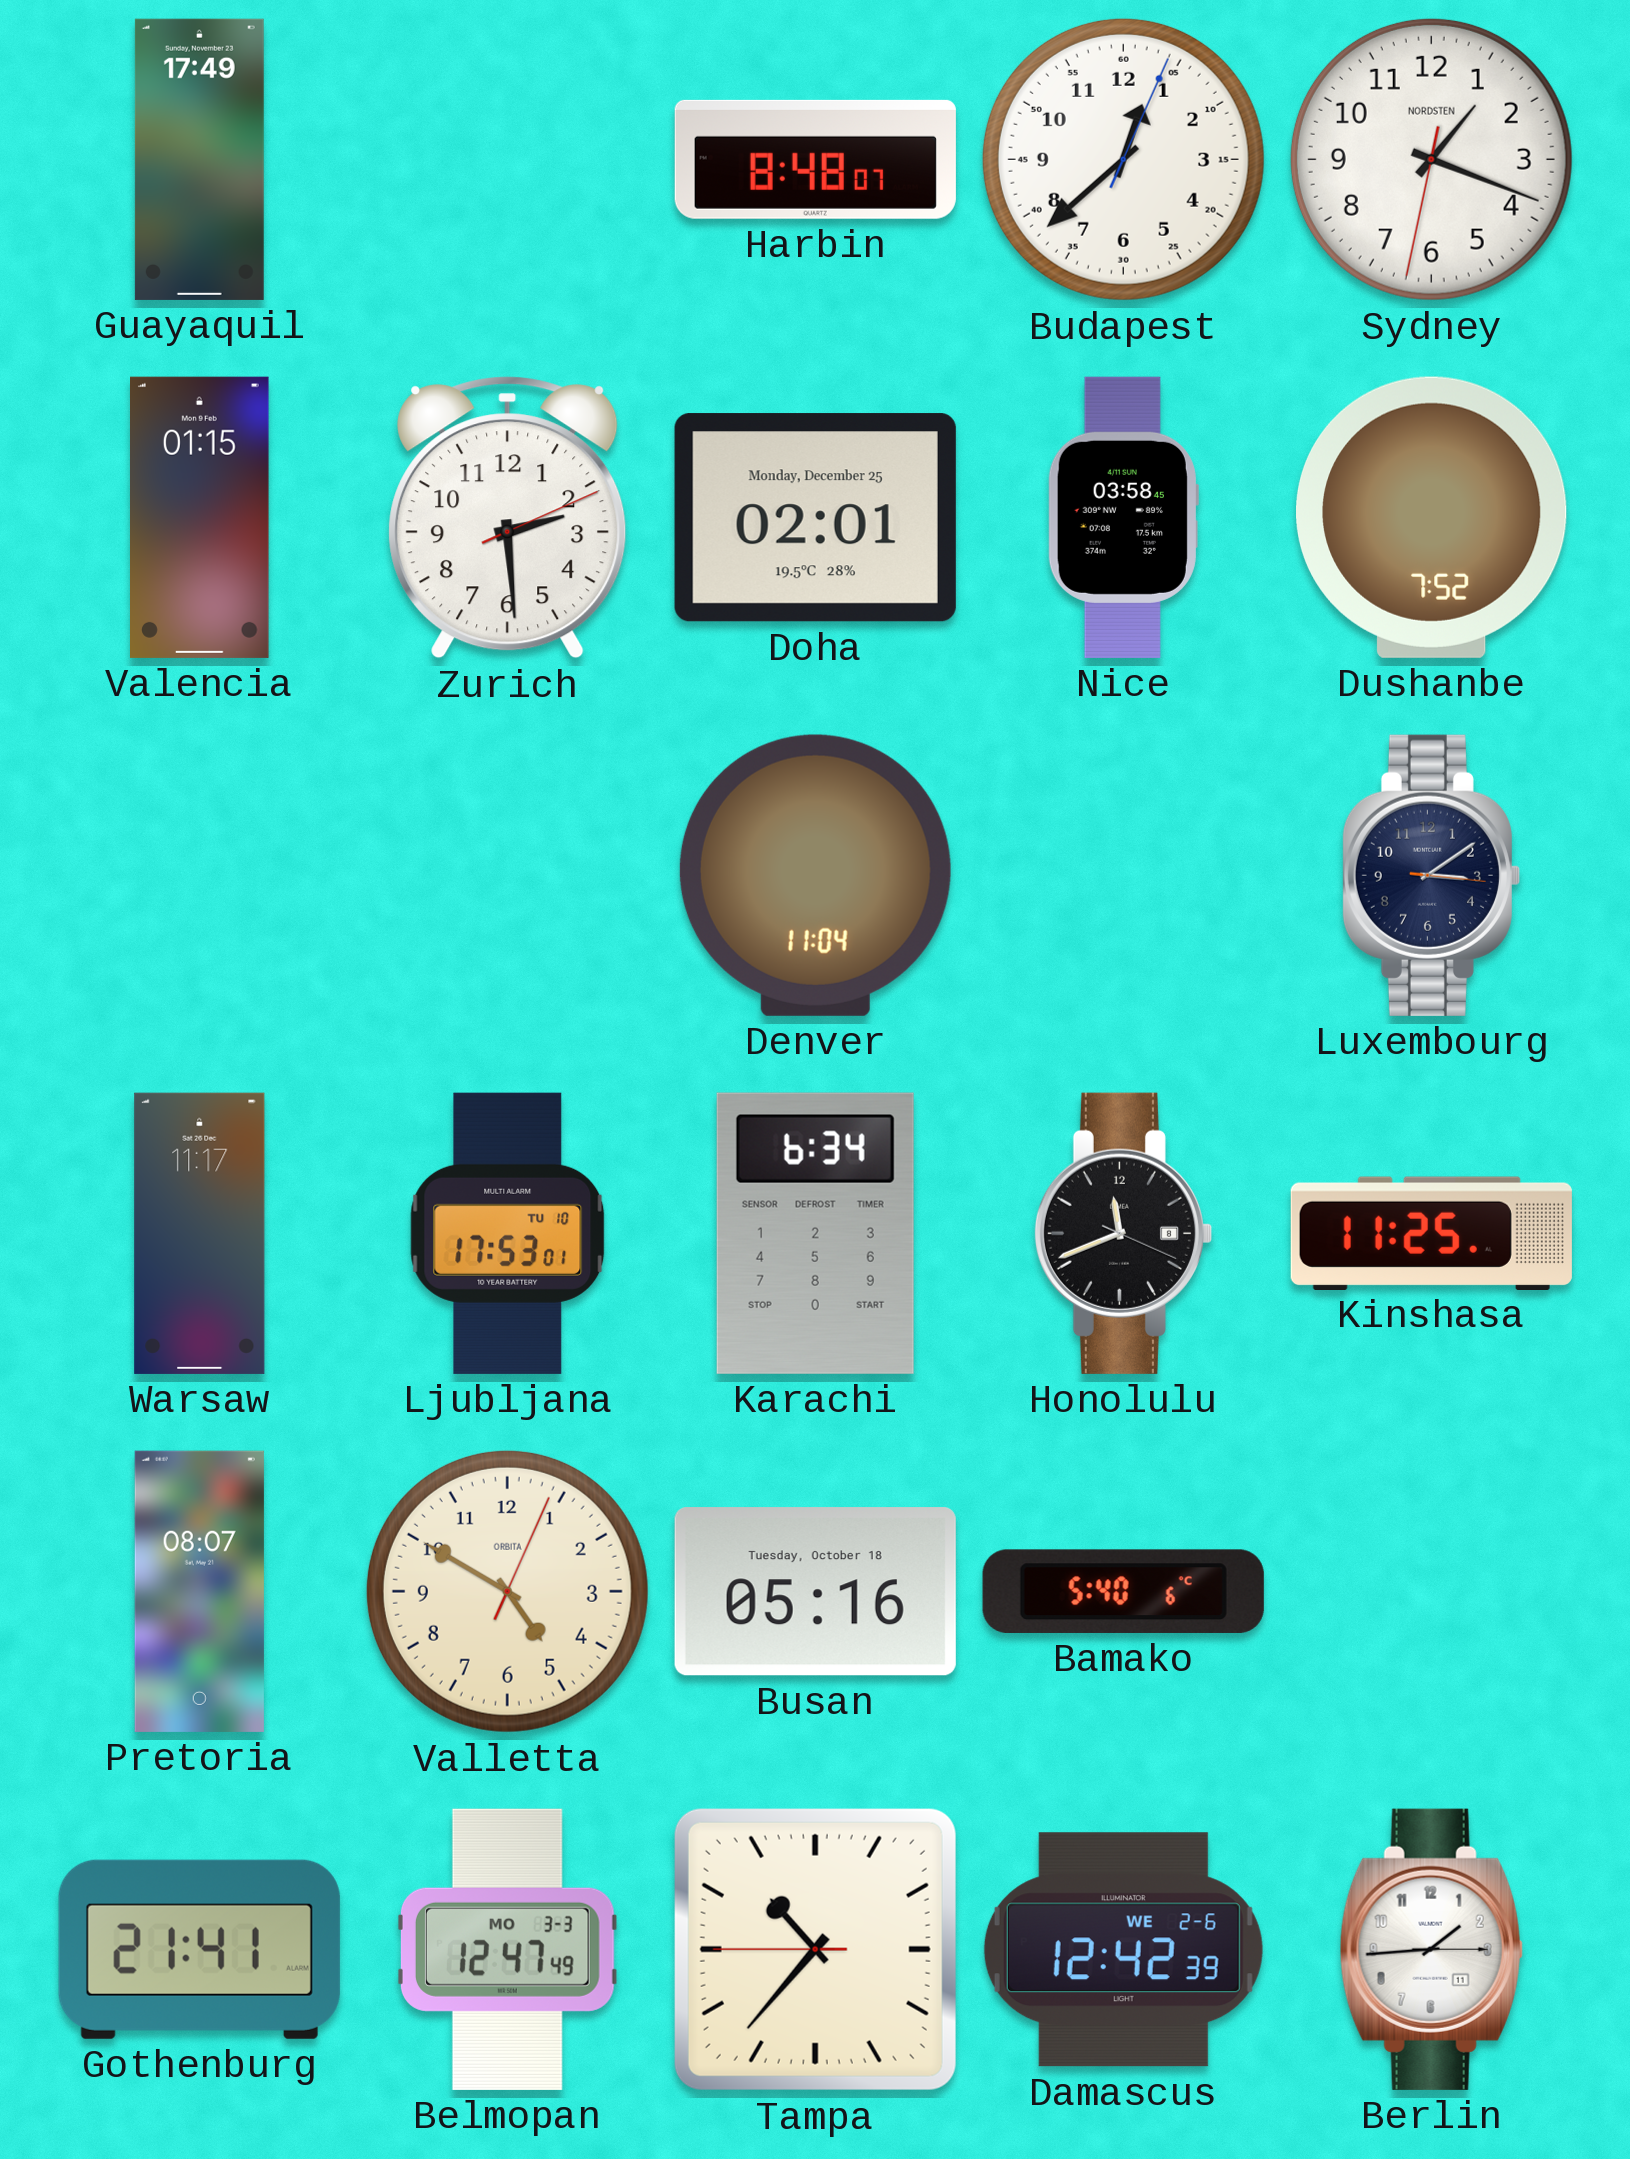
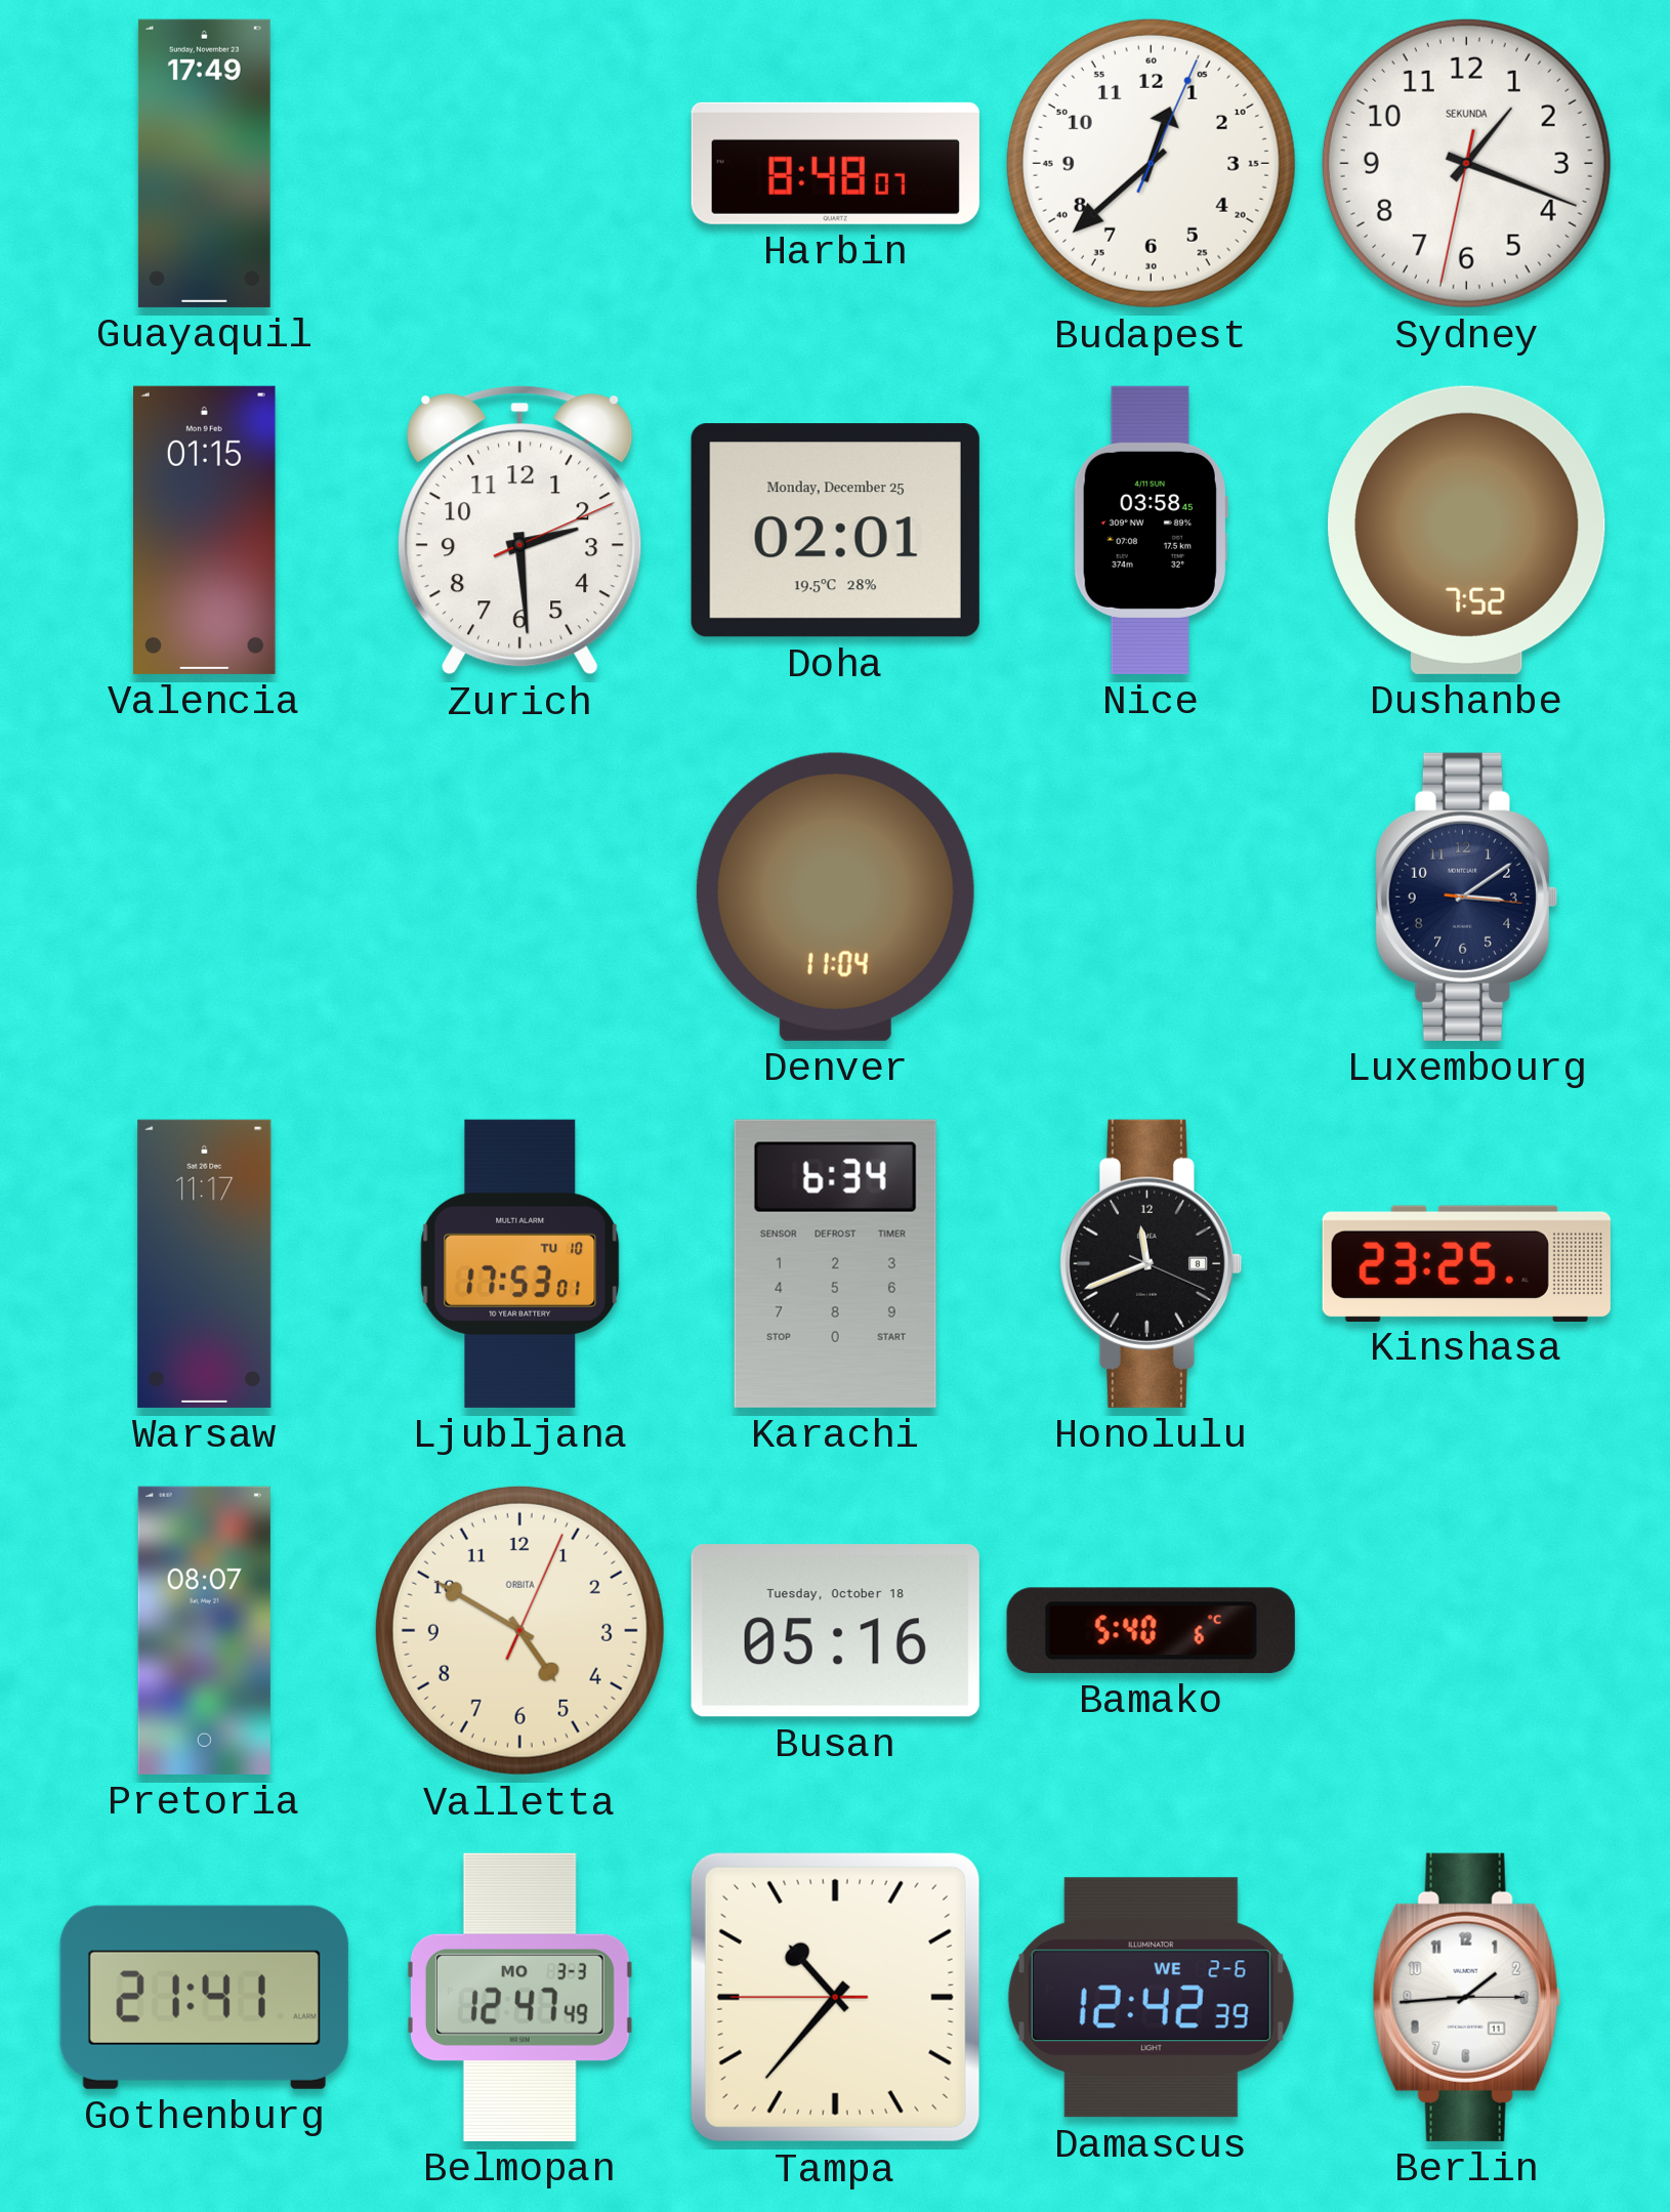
Sydney brand: NORDSTEN -> SEKUNDA
Kinshasa: 11:25 -> 23:25
